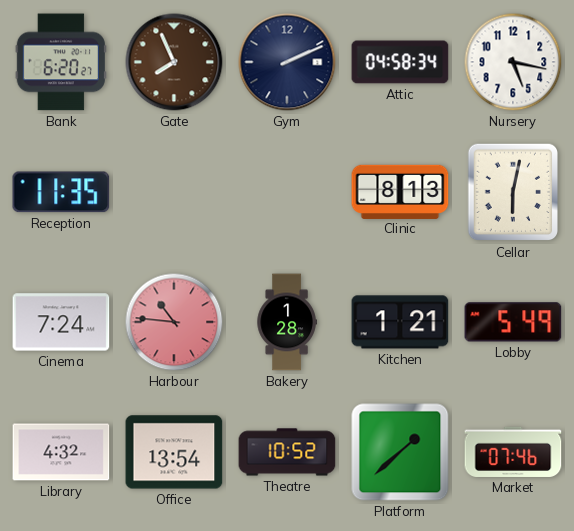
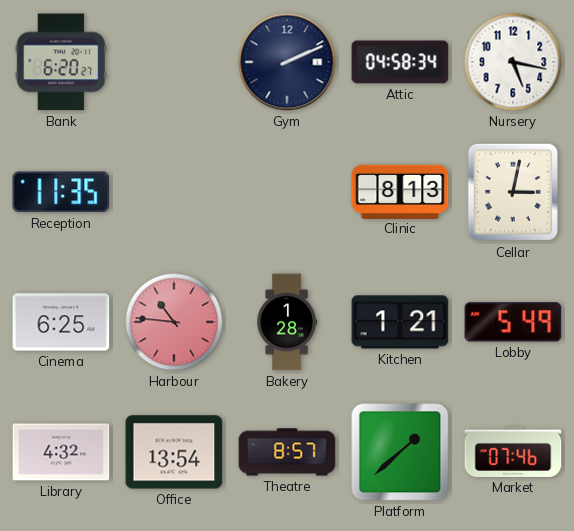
Gate: 7:56 -> none
Cellar: 6:02 -> 3:02
Cinema: 7:24 -> 6:25
Theatre: 10:52 -> 8:57
